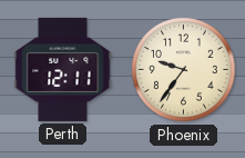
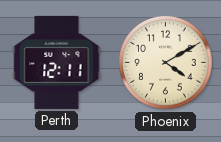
Phoenix: 9:36 -> 4:10
